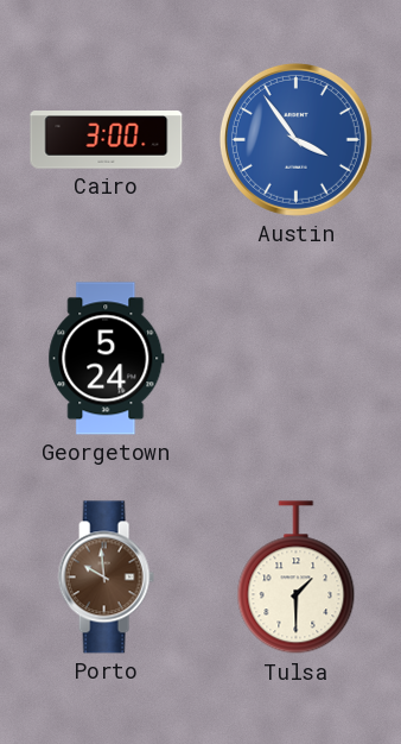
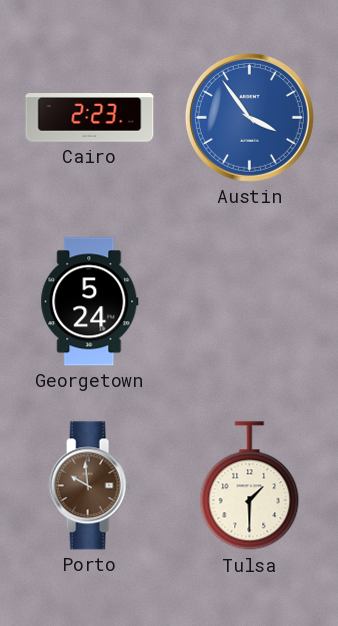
Cairo: 3:00 -> 2:23
